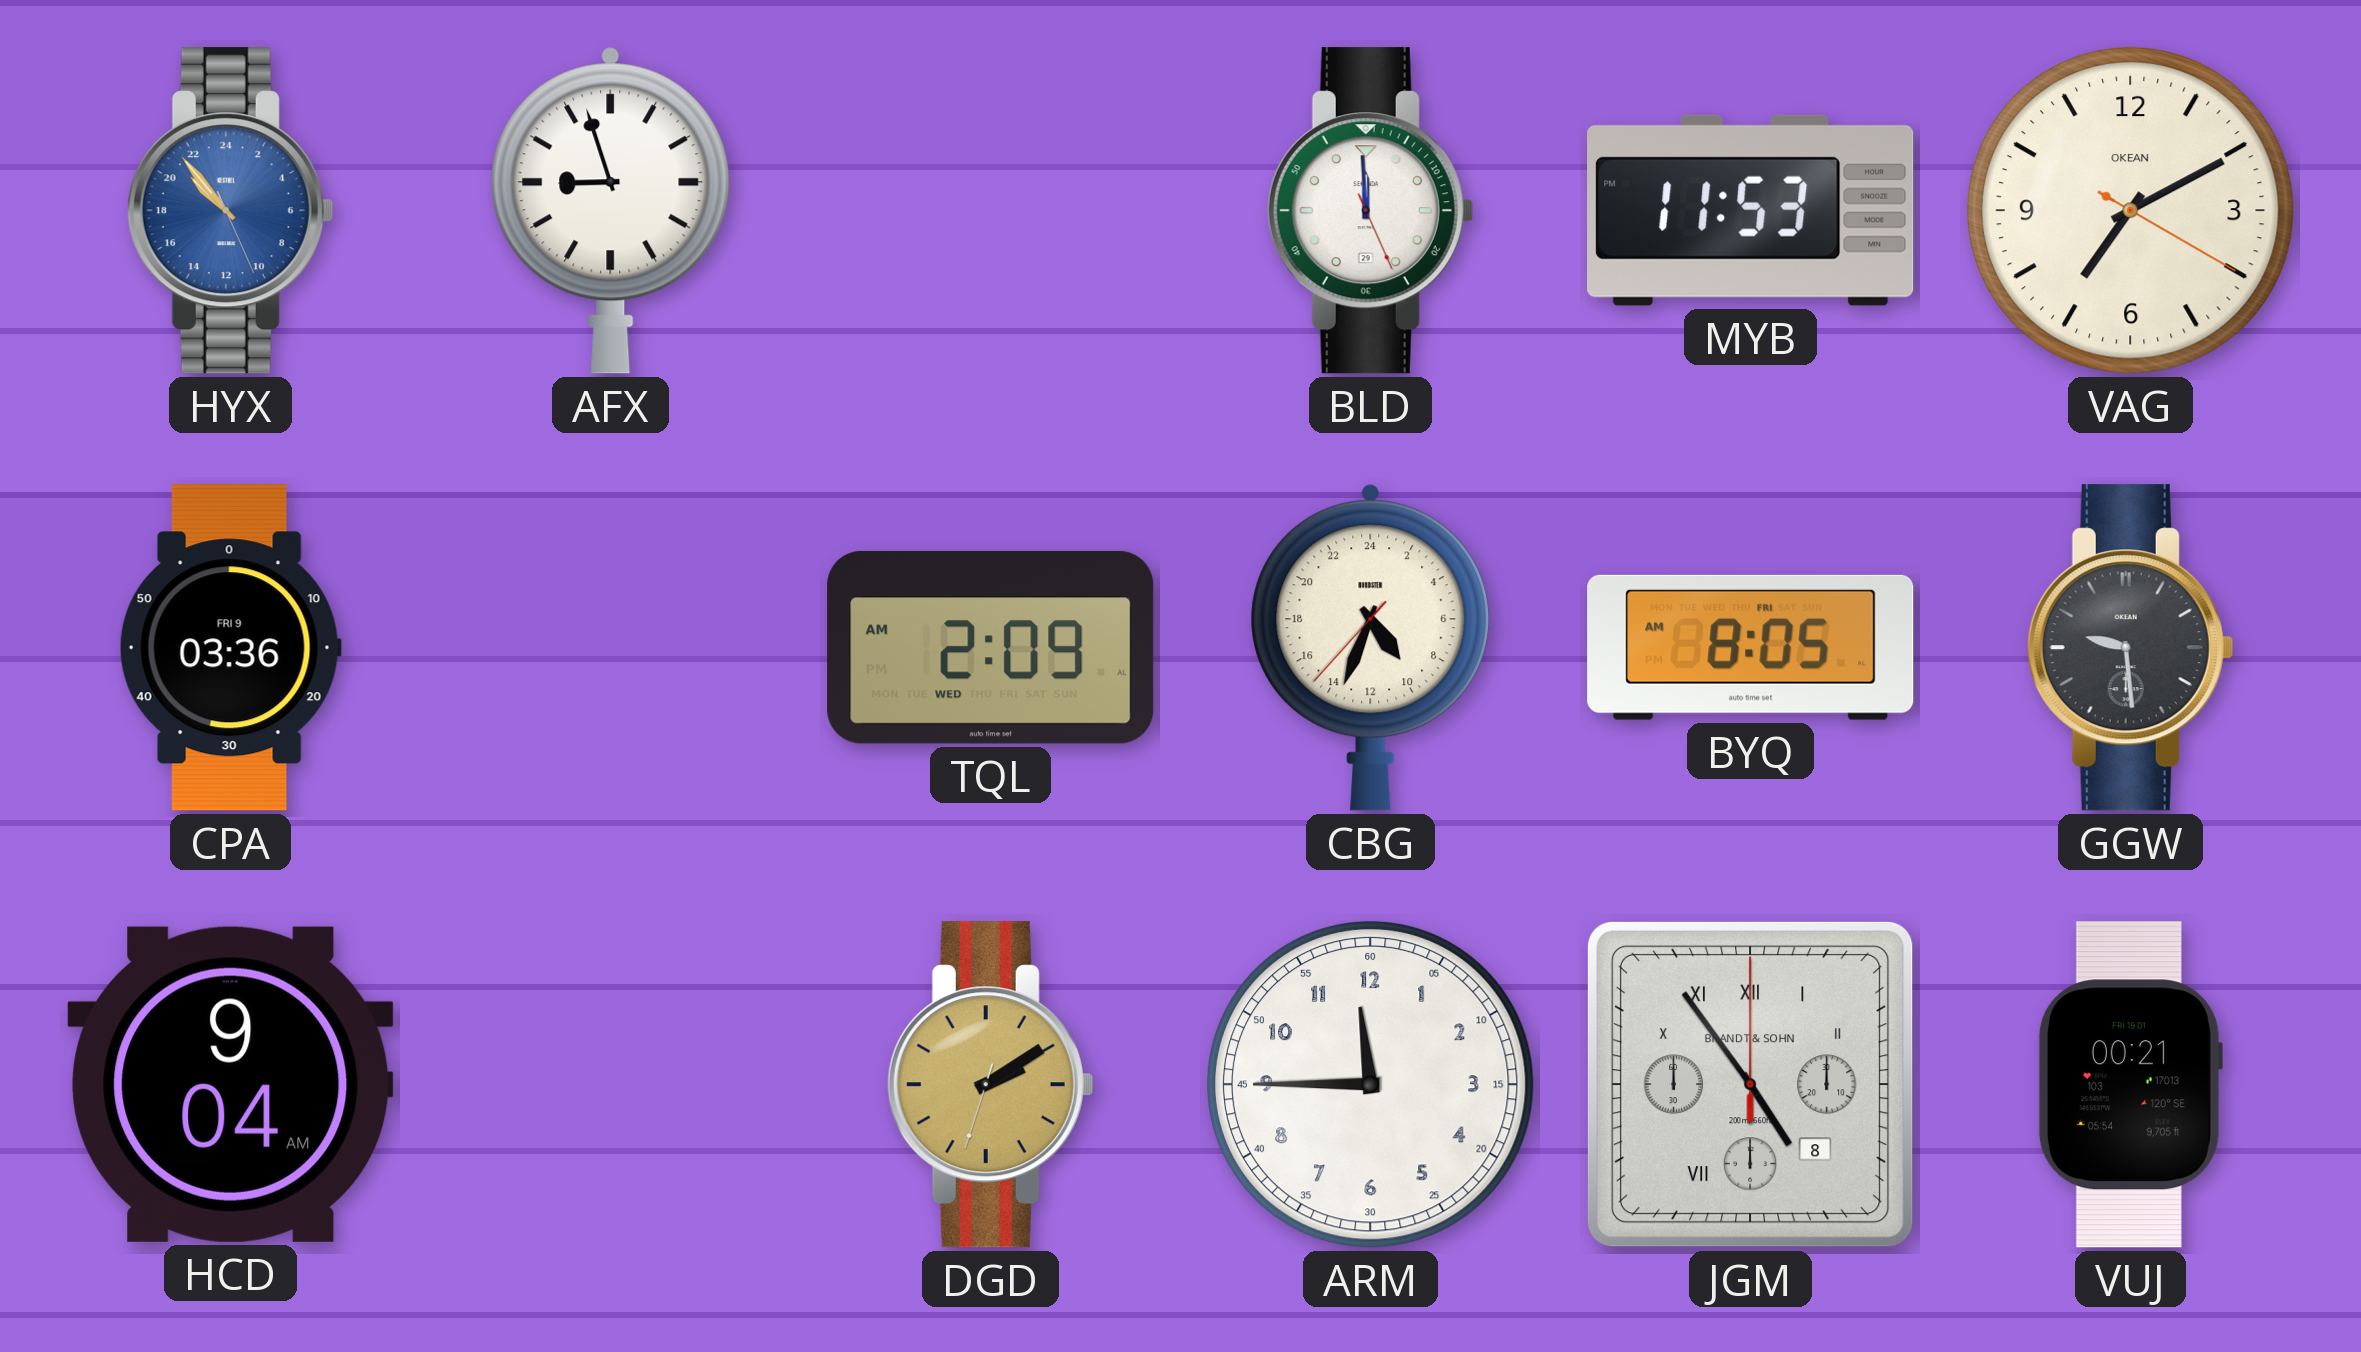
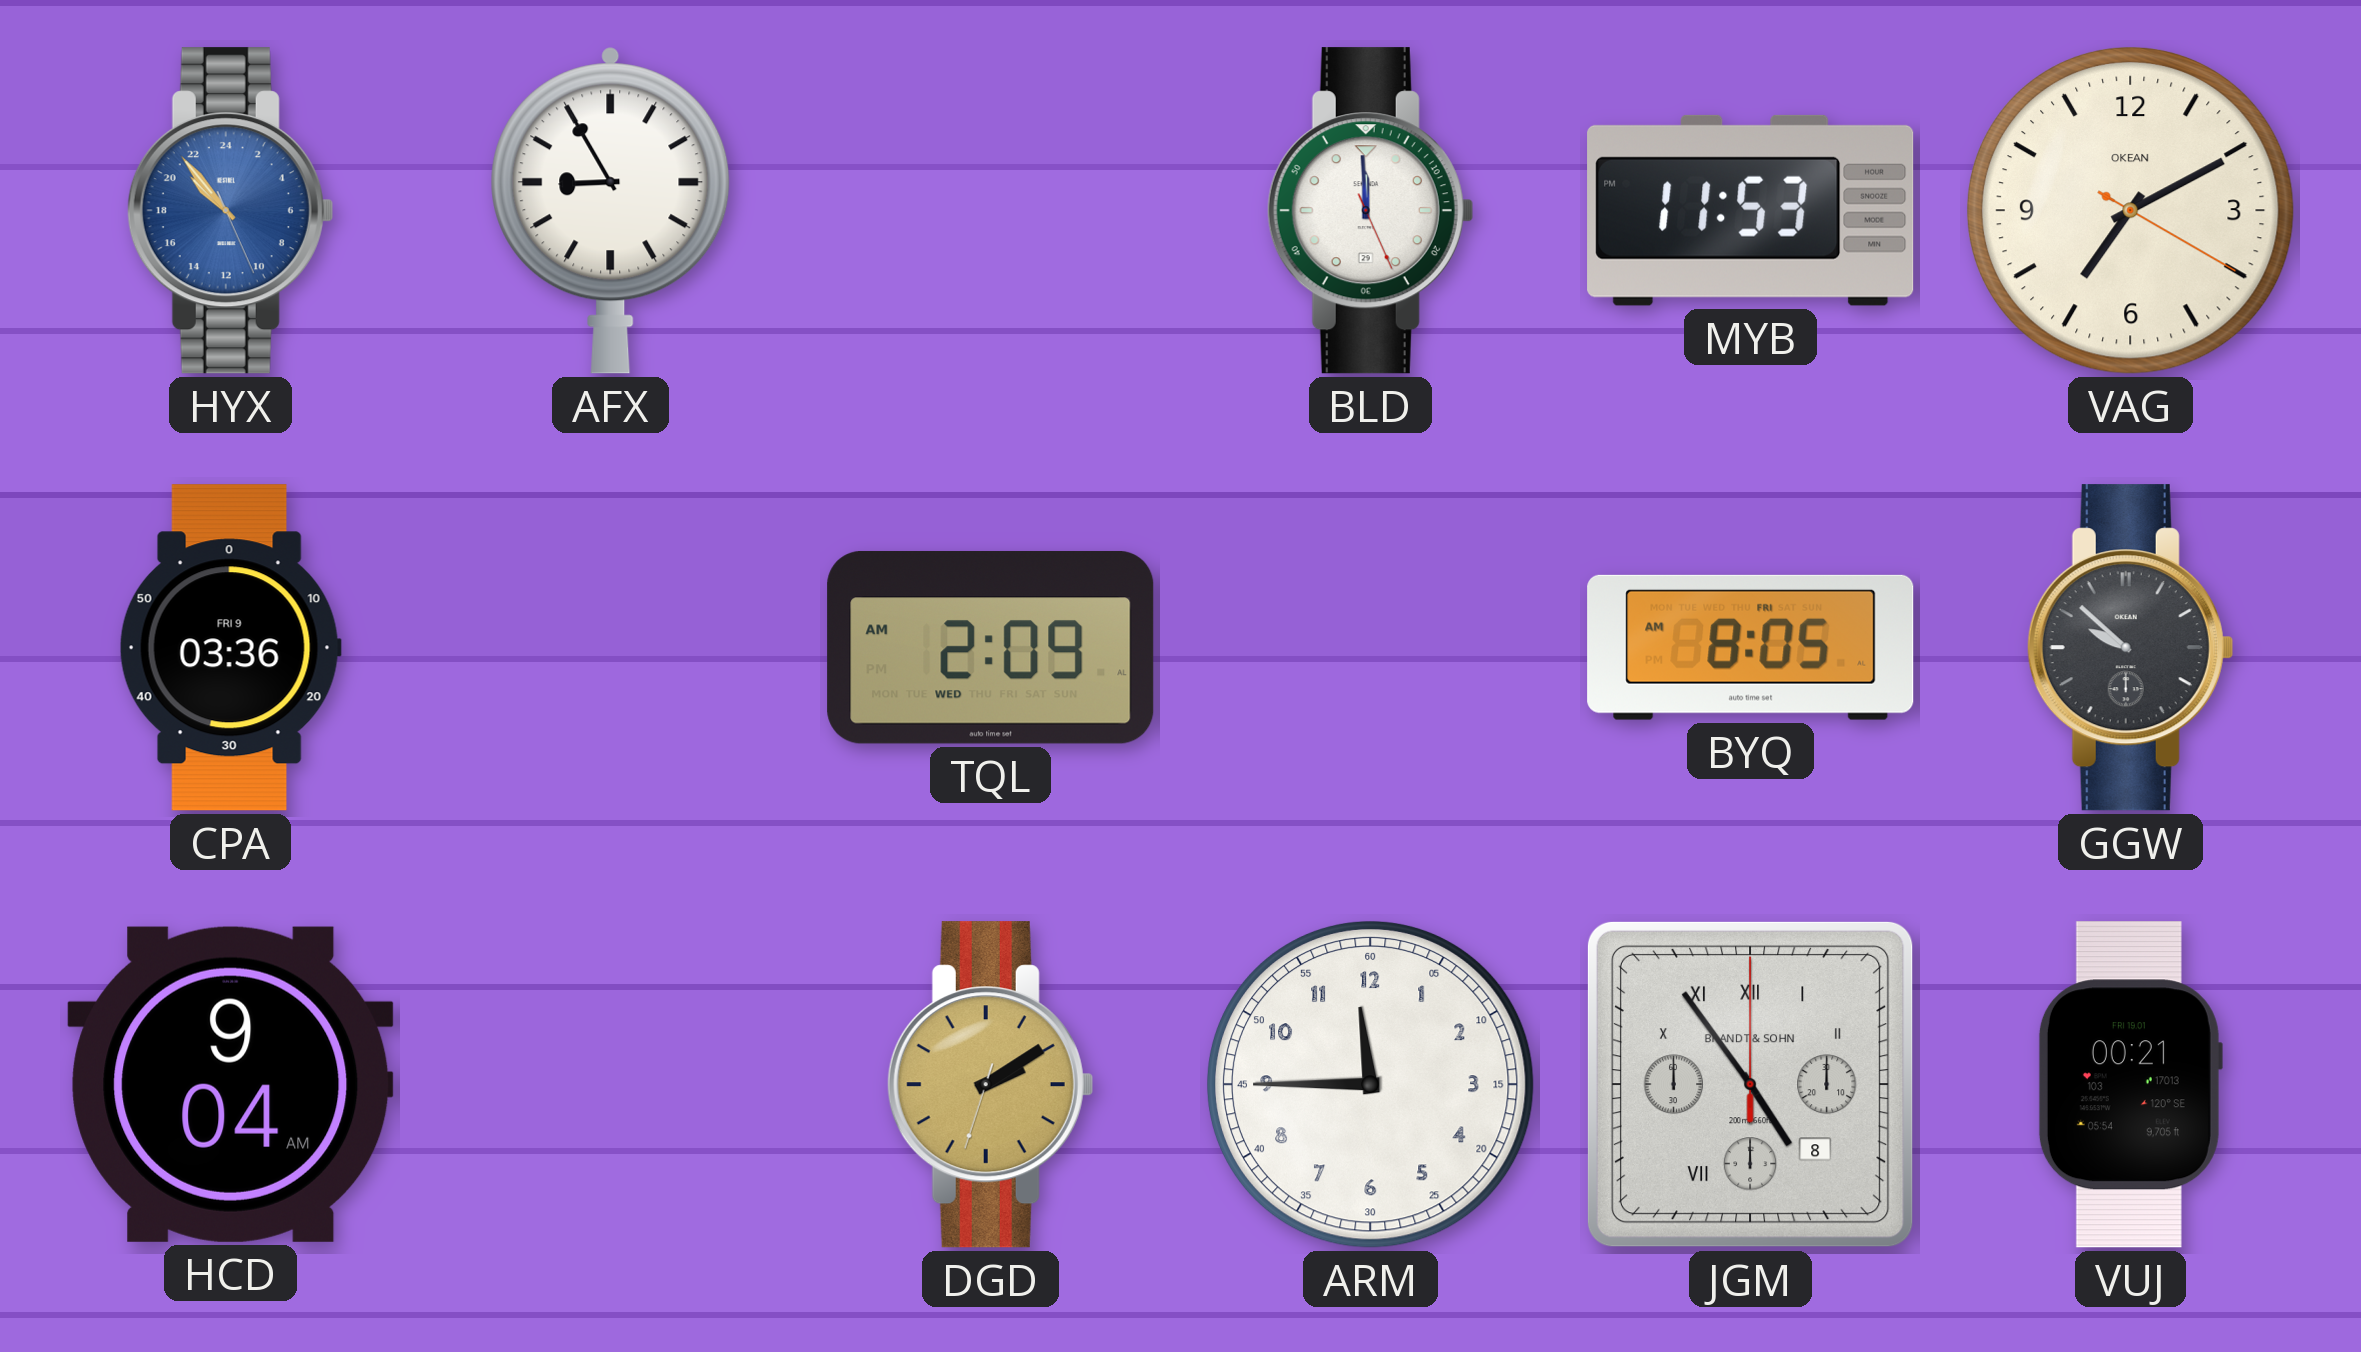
AFX: 8:57 -> 8:55
CBG: 9:33 -> none
GGW: 9:29 -> 9:52
